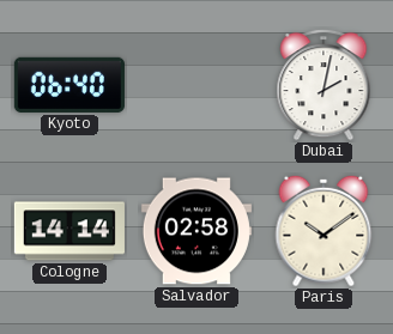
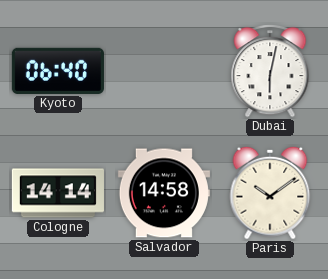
Dubai: 2:02 -> 6:02
Salvador: 02:58 -> 14:58
